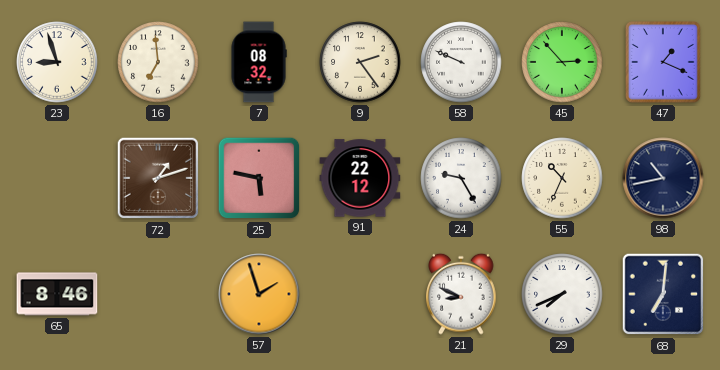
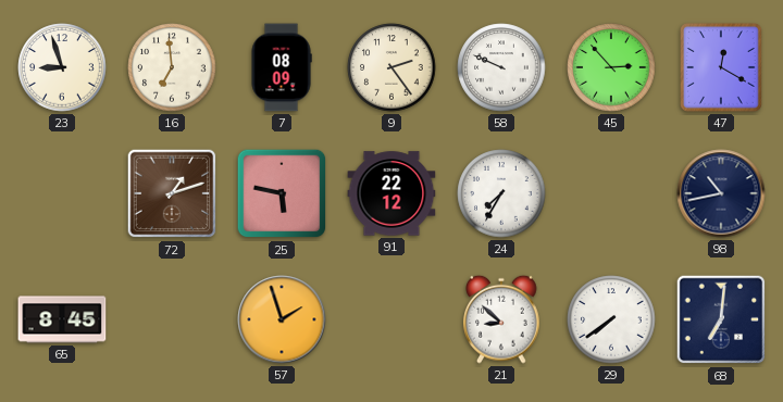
7: 08:32 -> 08:09
47: 1:19 -> 12:20
24: 9:25 -> 7:35
55: 10:34 -> none
65: 8:46 -> 8:45
21: 8:49 -> 8:52
29: 7:41 -> 7:39
